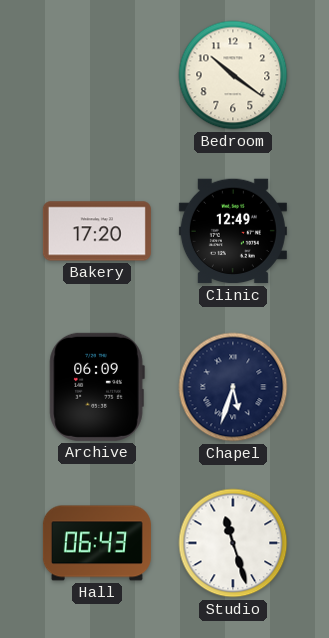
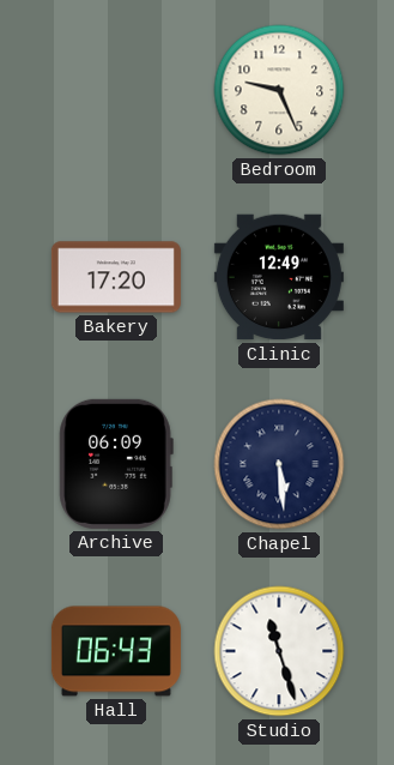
Bedroom: 10:21 -> 9:26
Chapel: 5:33 -> 5:29
